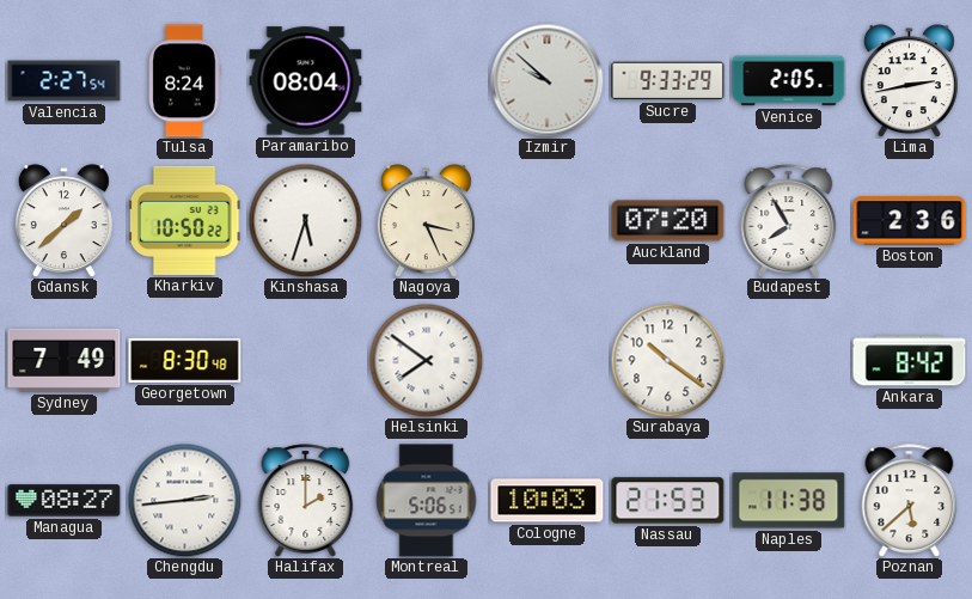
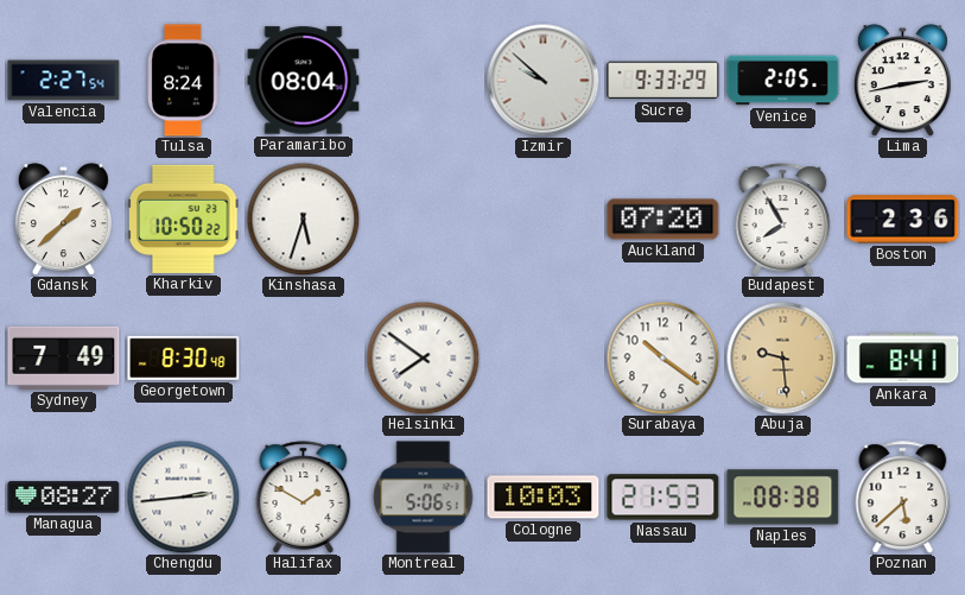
Nagoya: 3:26 -> none
Abuja: none -> 9:29
Ankara: 8:42 -> 8:41
Halifax: 2:00 -> 1:50
Naples: 11:38 -> 08:38
